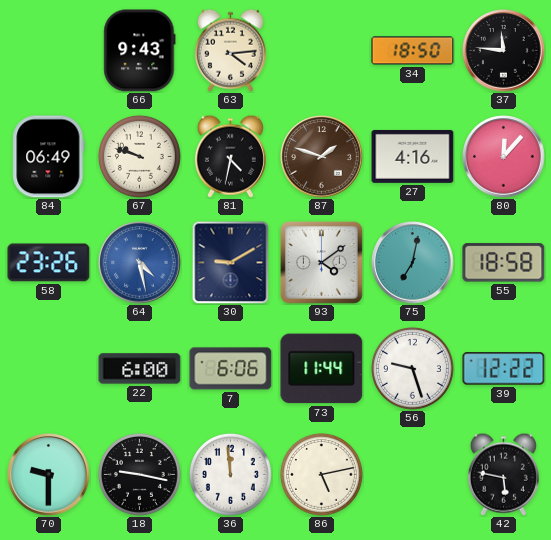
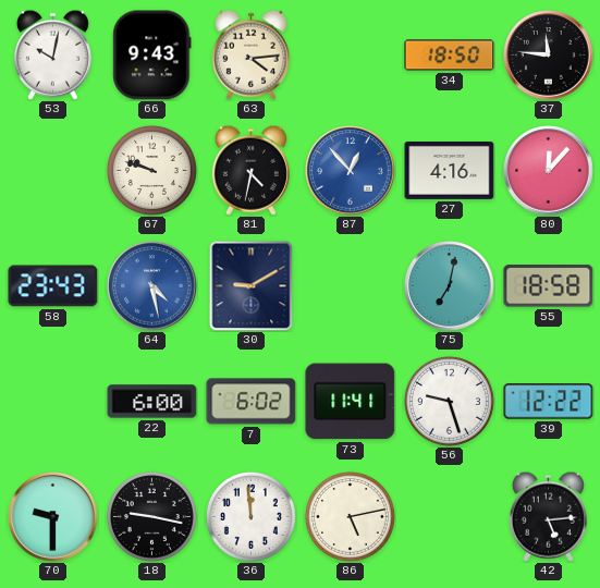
53: none -> 10:02
84: 06:49 -> none
87: 1:48 -> 12:53
87 dial: brown -> blue
58: 23:26 -> 23:43
93: 4:09 -> none
7: 6:06 -> 6:02
73: 11:44 -> 11:41
42: 5:47 -> 5:14
